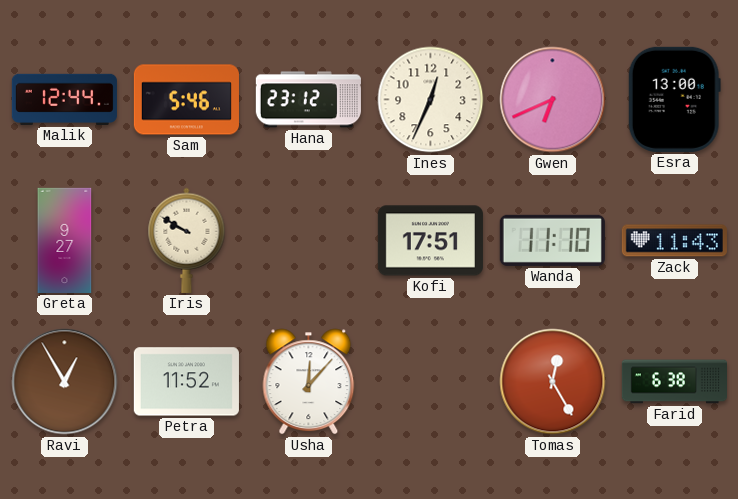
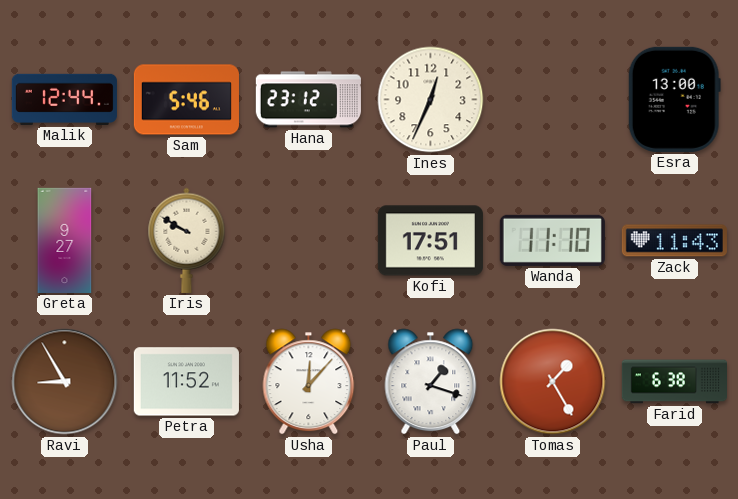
Gwen: 6:41 -> none
Ravi: 12:55 -> 8:55
Paul: none -> 1:18
Tomas: 12:25 -> 1:25
